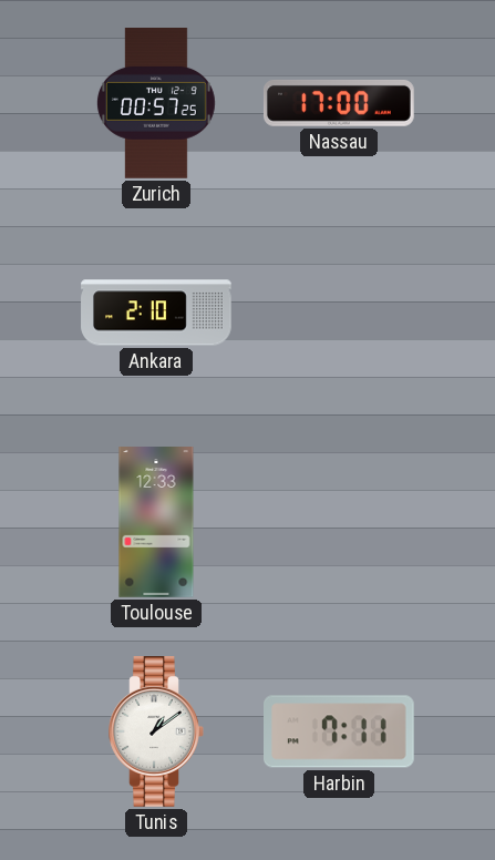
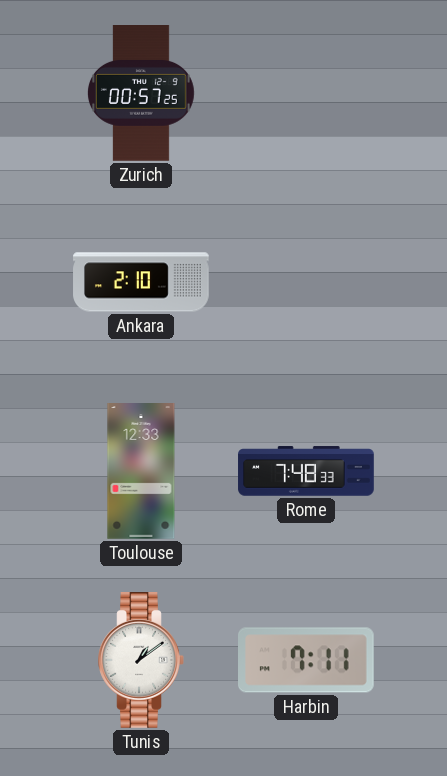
Nassau: 17:00 -> none
Rome: none -> 7:48
